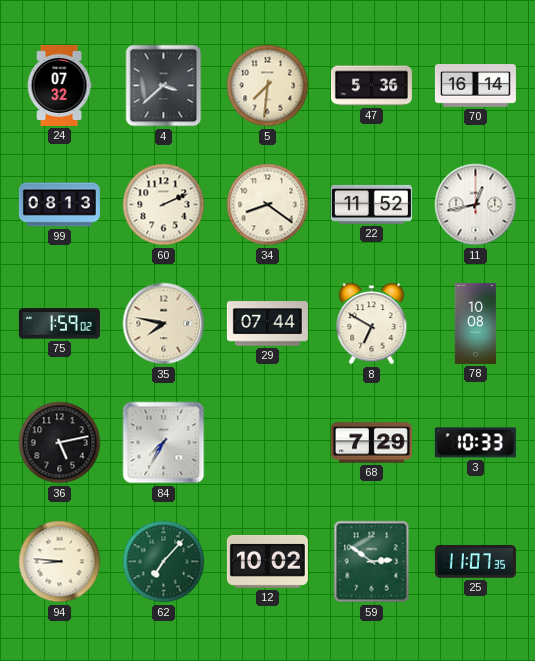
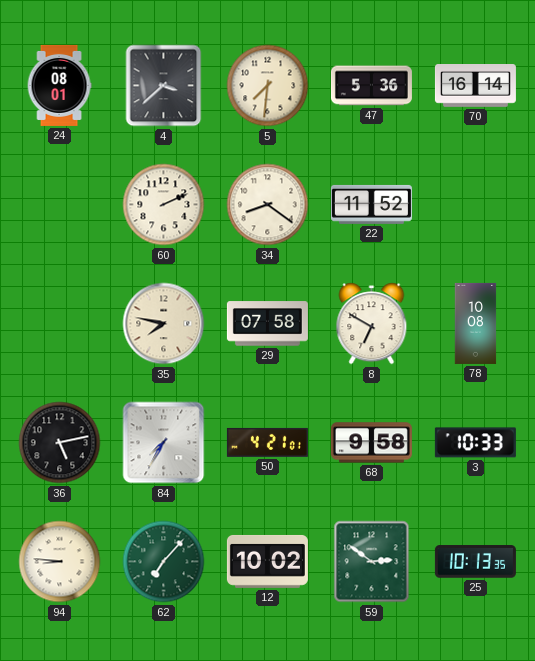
24: 07:32 -> 08:01
99: 08:13 -> none
11: 12:43 -> none
75: 1:59 -> none
29: 07:44 -> 07:58
50: none -> 4:21
68: 7:29 -> 9:58
25: 11:07 -> 10:13
